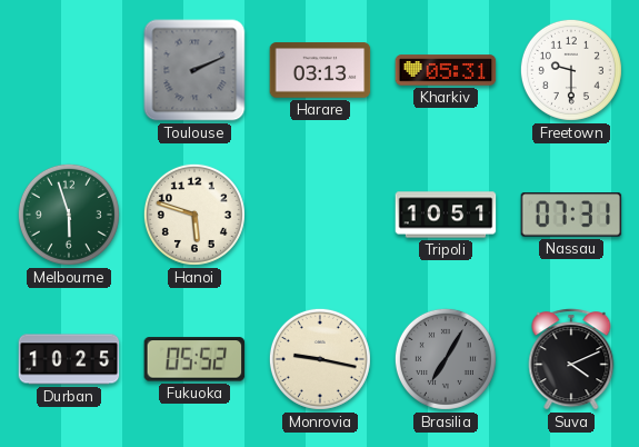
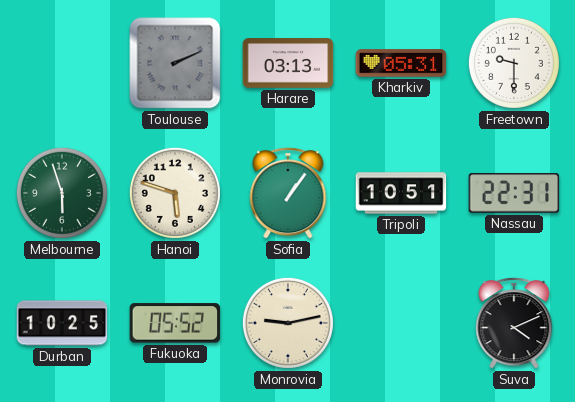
Sofia: none -> 1:06
Nassau: 07:31 -> 22:31
Monrovia: 9:17 -> 9:13
Brasilia: 7:05 -> none
